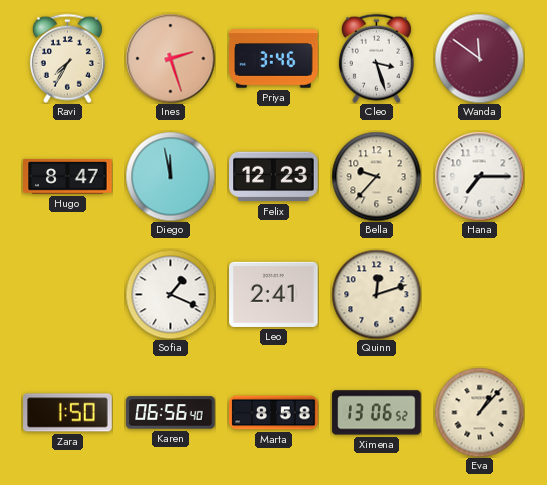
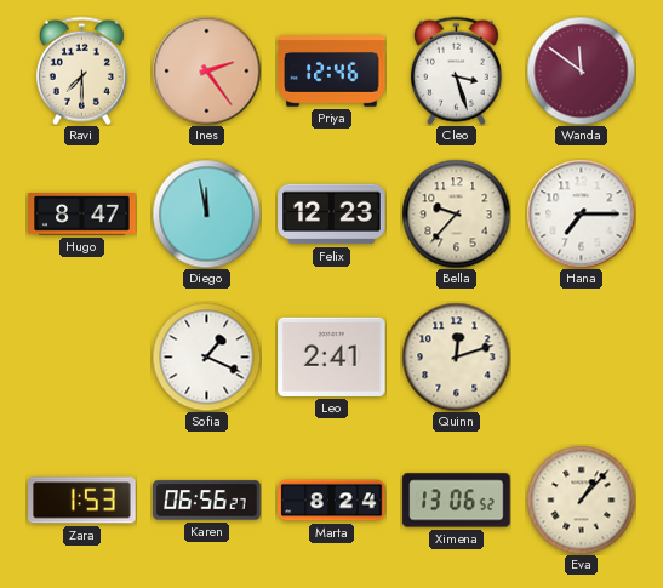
Ravi: 7:35 -> 7:30
Ines: 2:27 -> 2:24
Priya: 3:46 -> 12:46
Zara: 1:50 -> 1:53
Karen: 06:56:40 -> 06:56:27
Marta: 8:58 -> 8:24
